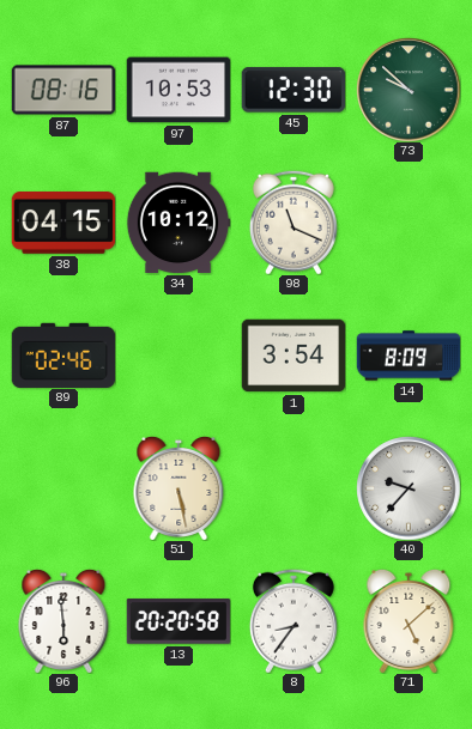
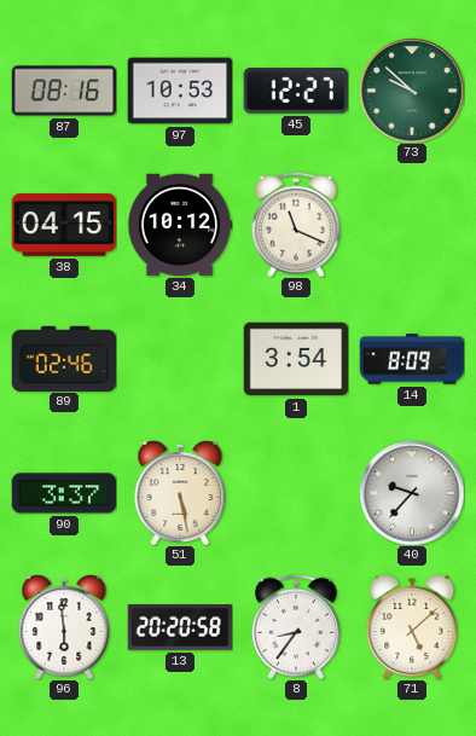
45: 12:30 -> 12:27
90: none -> 3:37
